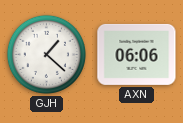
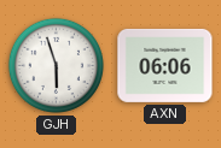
GJH: 1:22 -> 5:57
